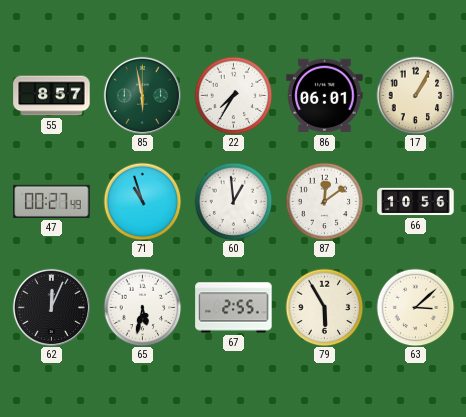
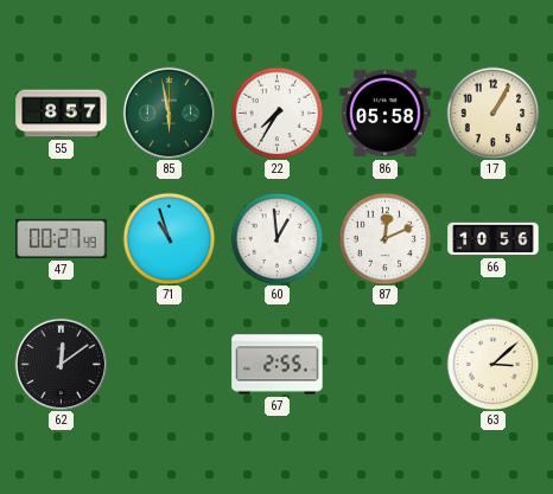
86: 06:01 -> 05:58
87: 12:09 -> 12:11
62: 12:04 -> 12:09
65: 5:32 -> none
79: 5:55 -> none
